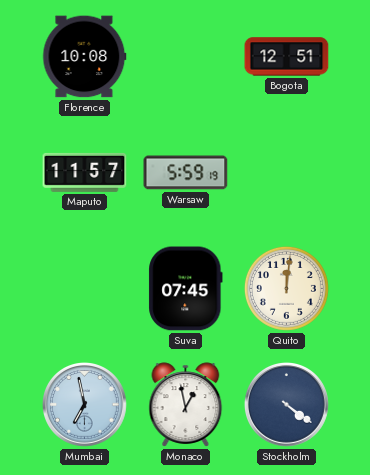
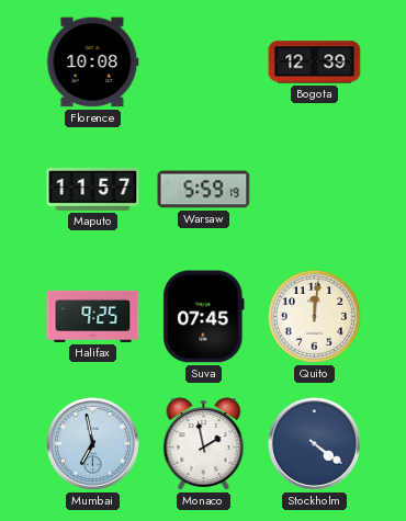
Bogota: 12:51 -> 12:39
Halifax: none -> 9:25
Monaco: 12:58 -> 1:58
